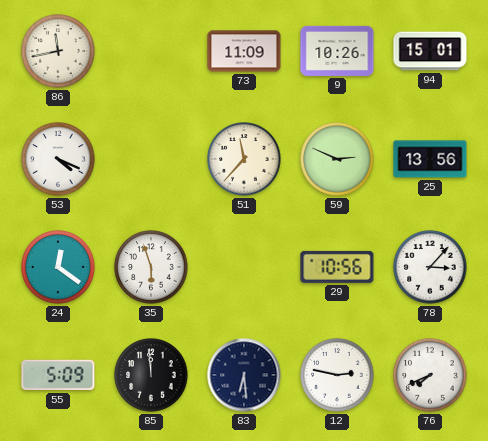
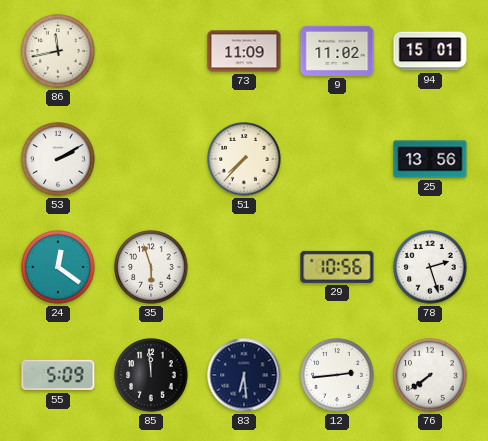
9: 10:26 -> 11:02
53: 4:19 -> 2:10
51: 11:37 -> 7:37
59: 2:49 -> none
78: 3:07 -> 2:27
12: 2:47 -> 2:44
76: 7:41 -> 7:39
